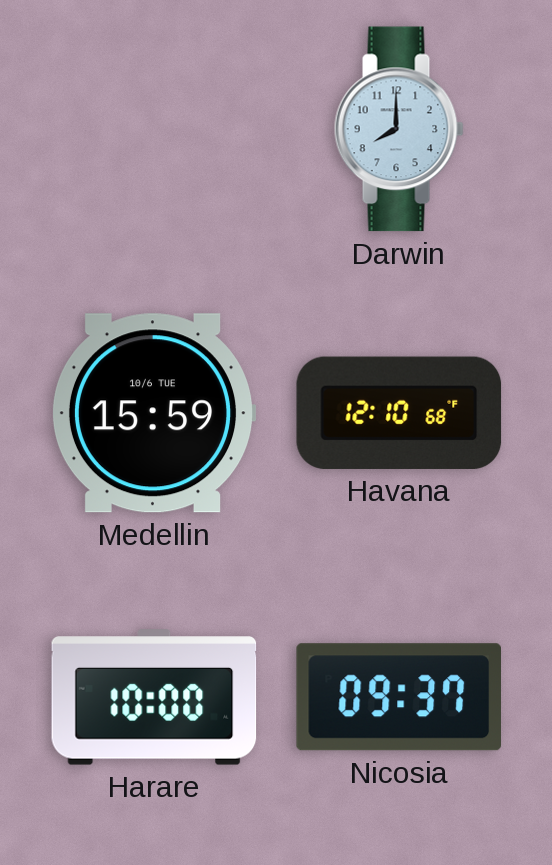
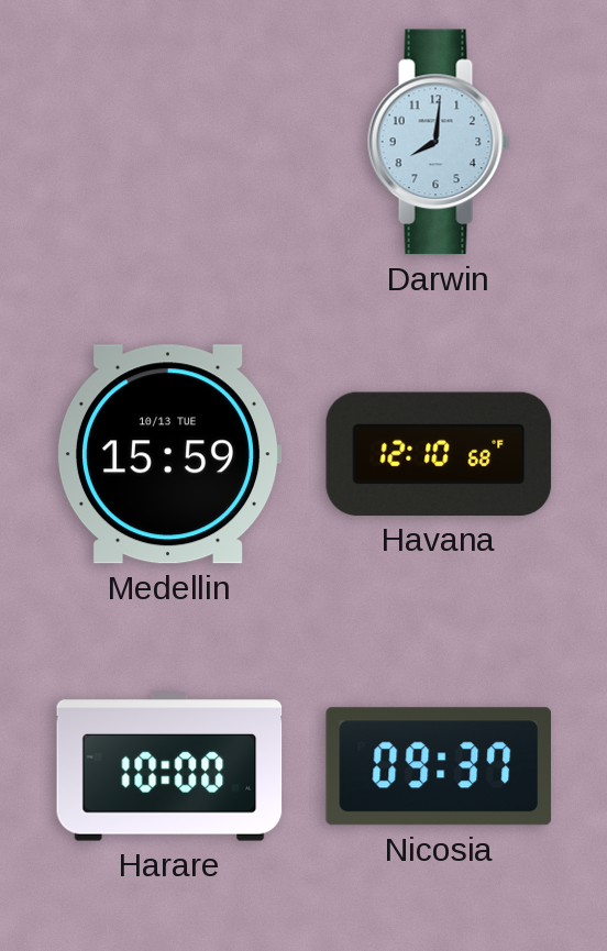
Darwin: 8:00 -> 8:01
Medellin date: 10/6 TUE -> 10/13 TUE
